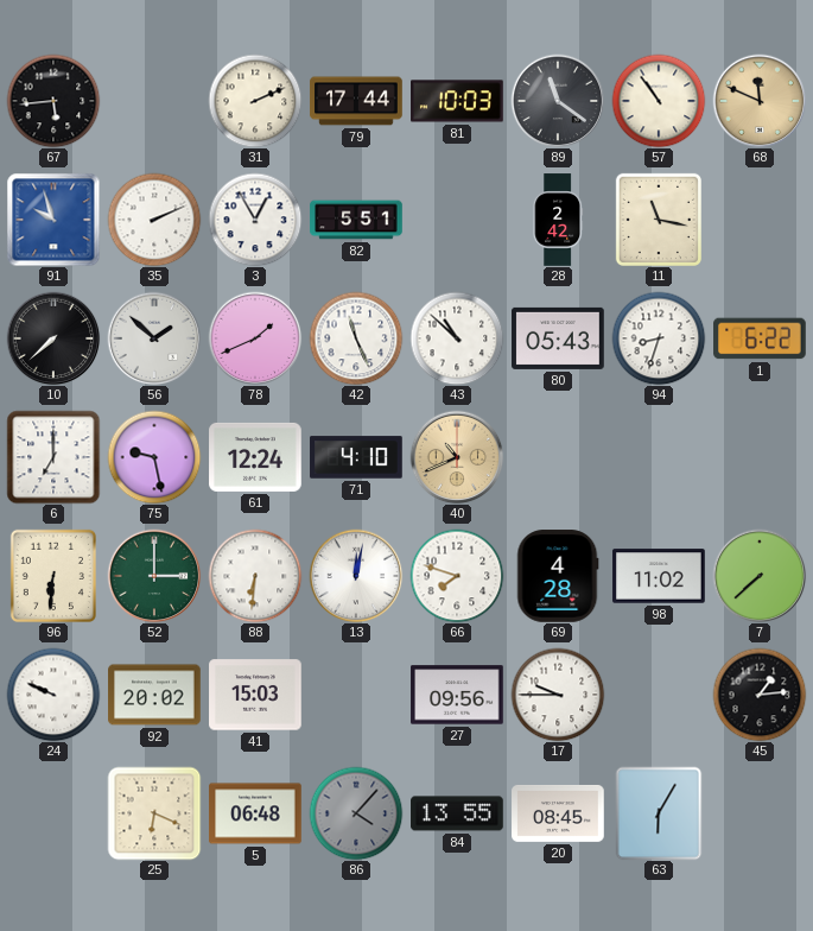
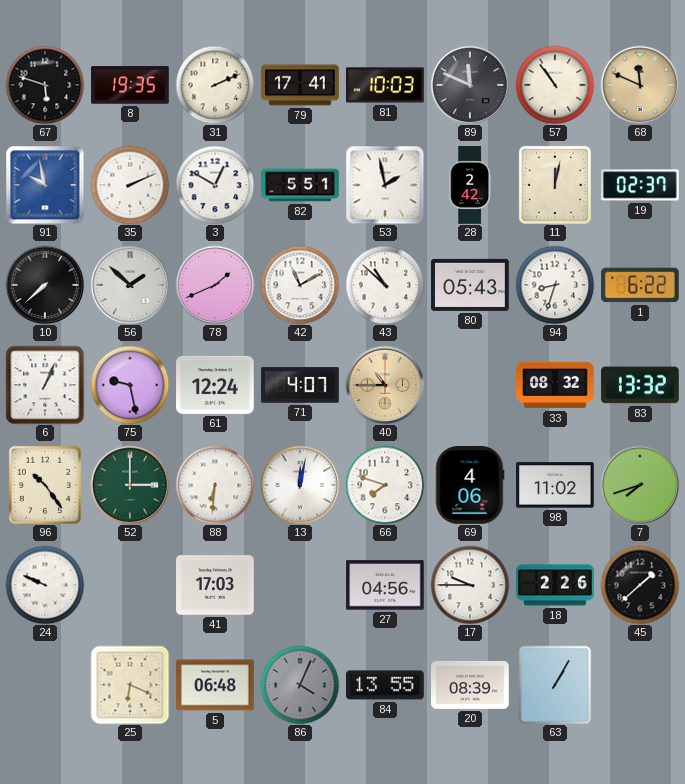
67: 5:44 -> 5:48
8: none -> 19:35
79: 17:44 -> 17:41
89: 11:21 -> 11:49
91: 9:57 -> 9:58
3: 12:55 -> 12:50
53: none -> 1:58
11: 11:17 -> 12:02
19: none -> 02:37
42: 11:26 -> 11:10
6: 7:00 -> 1:04
71: 4:10 -> 4:07
40: 10:41 -> 10:45
33: none -> 08:32
83: none -> 13:32
96: 6:31 -> 10:24
69: 4:28 -> 4:06
7: 7:38 -> 7:42
92: 20:02 -> none
41: 15:03 -> 17:03
27: 09:56 -> 04:56
18: none -> 2:26
45: 1:14 -> 1:38
86: 4:07 -> 4:04
20: 08:45 -> 08:39
63: 6:05 -> 1:05
